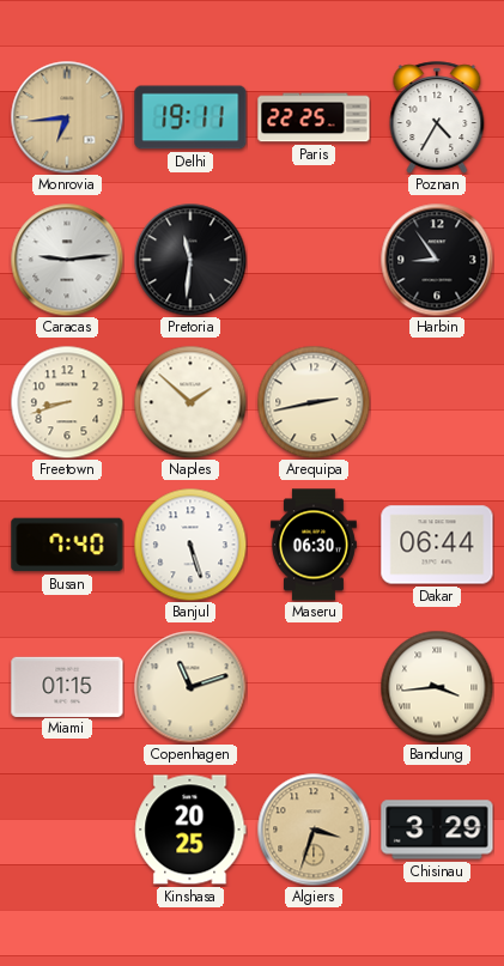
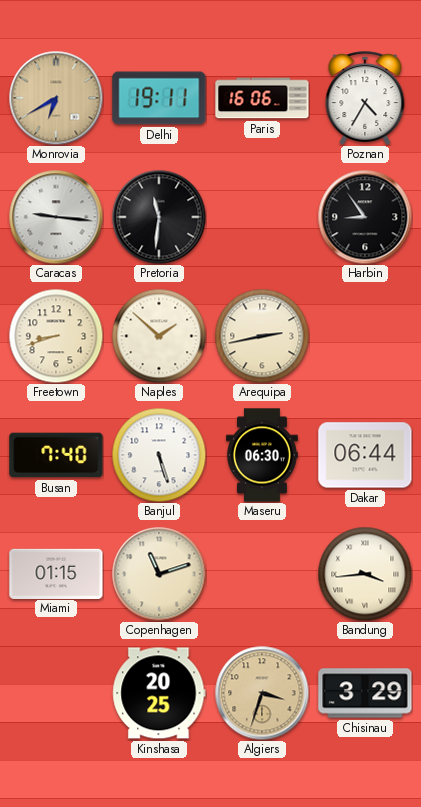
Monrovia: 6:44 -> 6:40
Paris: 22:25 -> 16:06
Caracas: 9:14 -> 9:16
